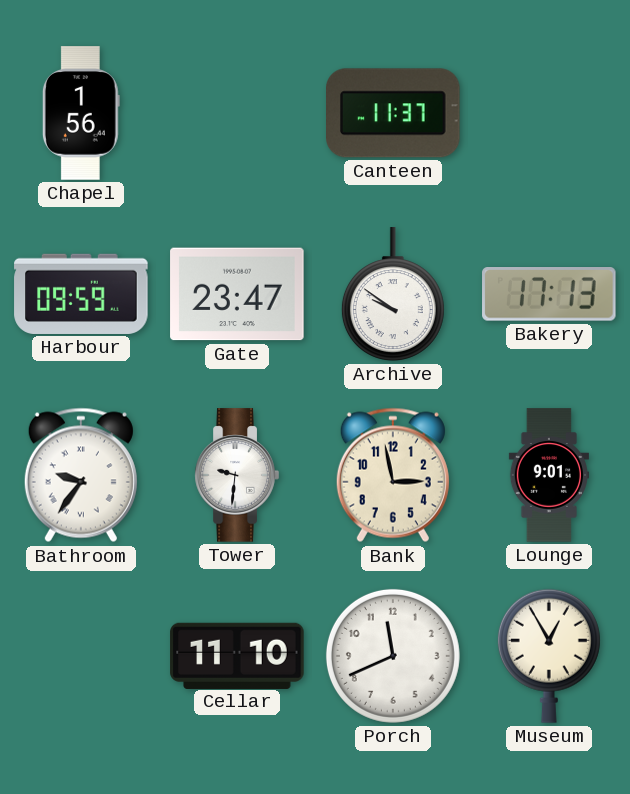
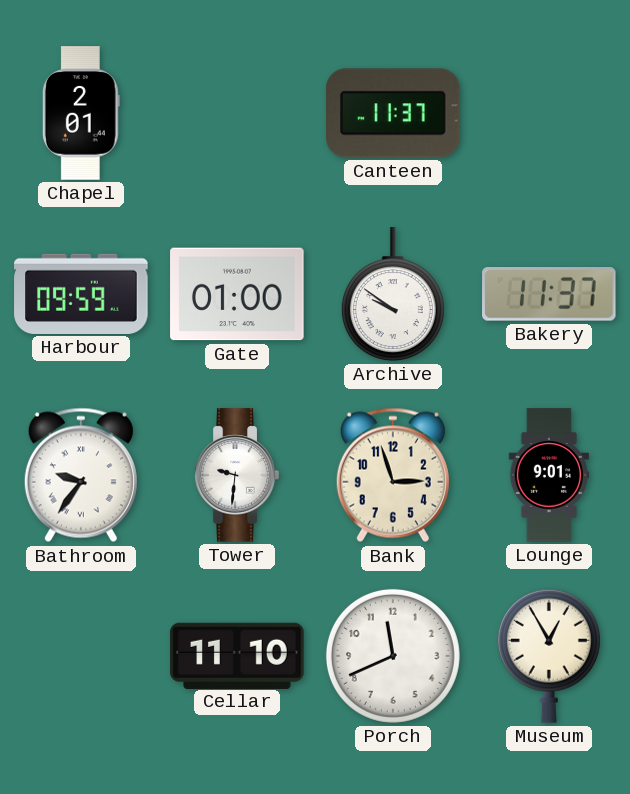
Chapel: 1:56 -> 2:01
Gate: 23:47 -> 01:00
Bakery: 17:13 -> 11:37
Bank: 2:58 -> 2:57
